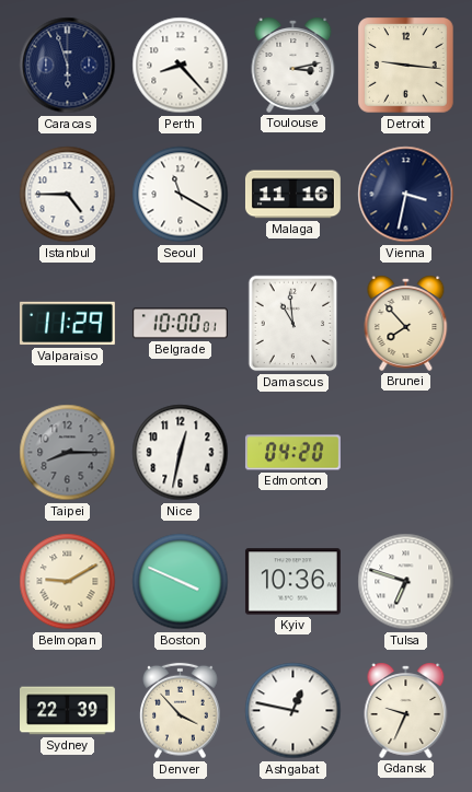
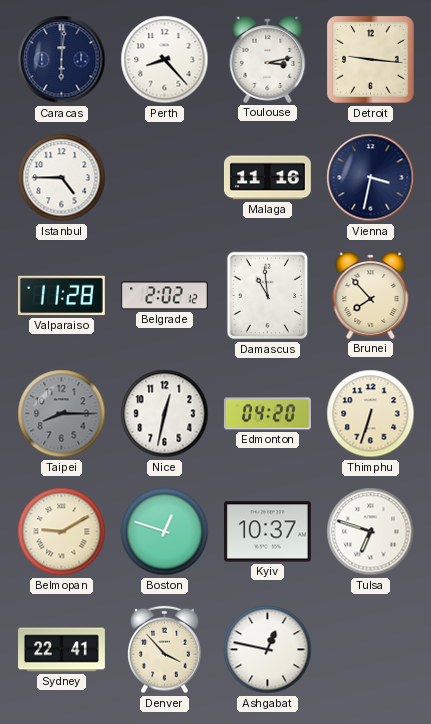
Caracas: 5:57 -> 6:01
Seoul: 11:20 -> none
Valparaiso: 11:29 -> 11:28
Belgrade: 10:00 -> 2:02
Thimphu: none -> 6:33
Boston: 3:49 -> 12:48
Kyiv: 10:36 -> 10:37
Sydney: 22:39 -> 22:41
Gdansk: 9:34 -> none
